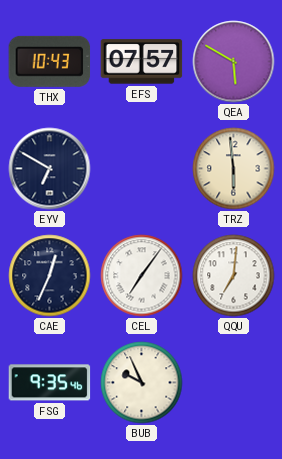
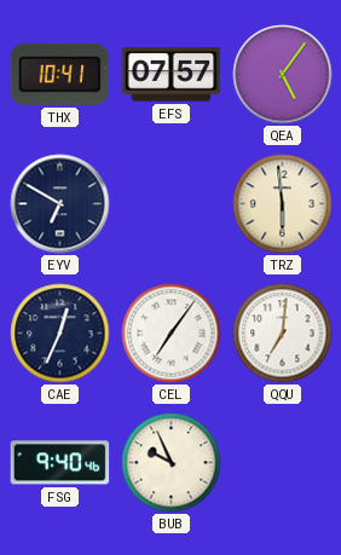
THX: 10:43 -> 10:41
QEA: 5:50 -> 5:06
FSG: 9:35 -> 9:40
